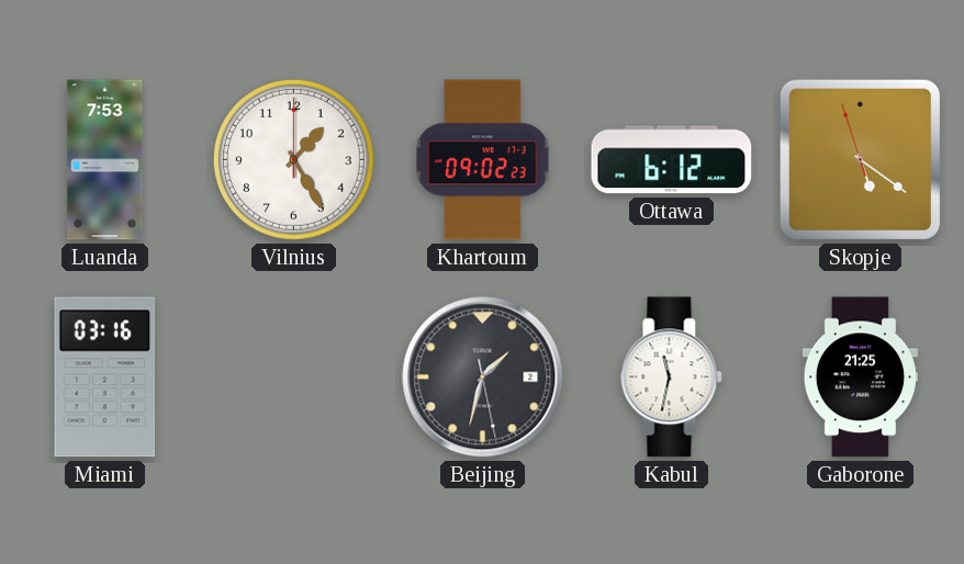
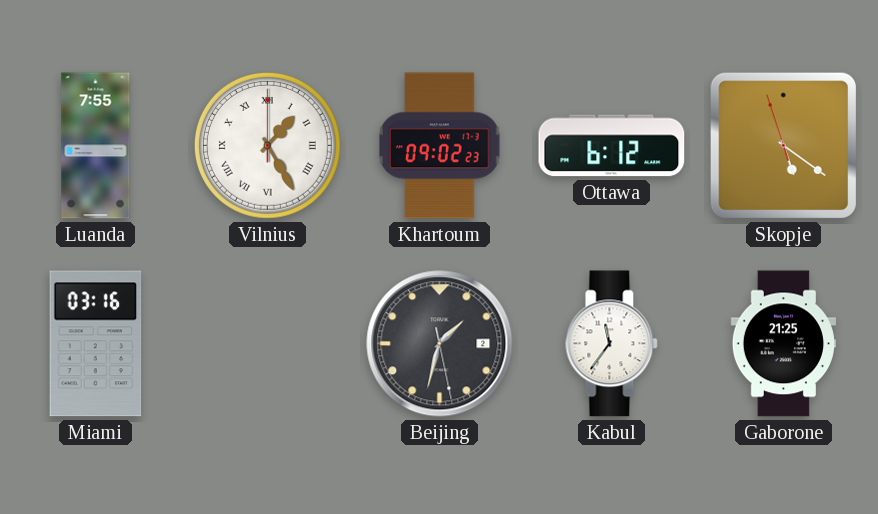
Luanda: 7:53 -> 7:55
Vilnius numerals: Arabic -> Roman
Kabul: 11:32 -> 11:36
